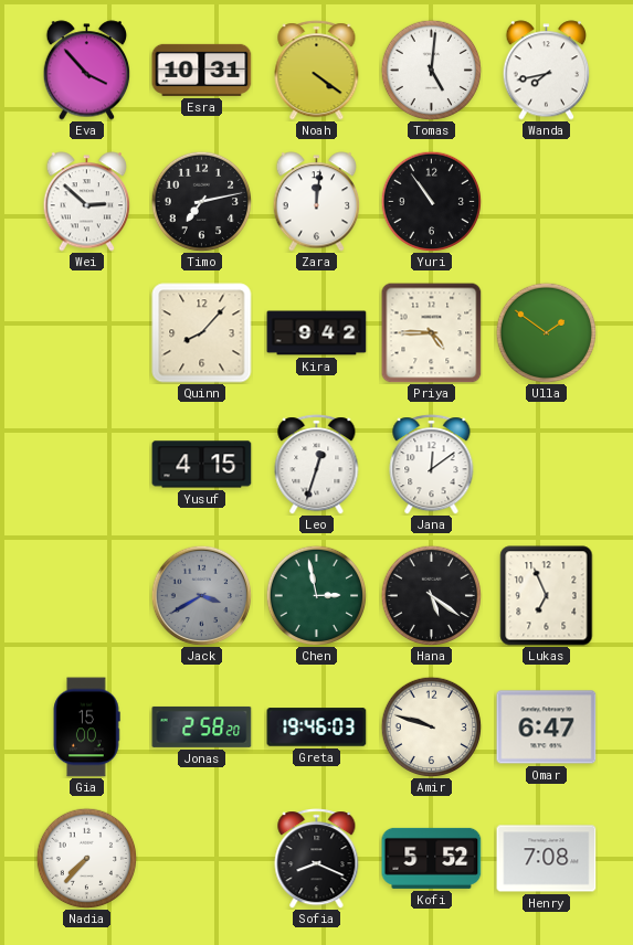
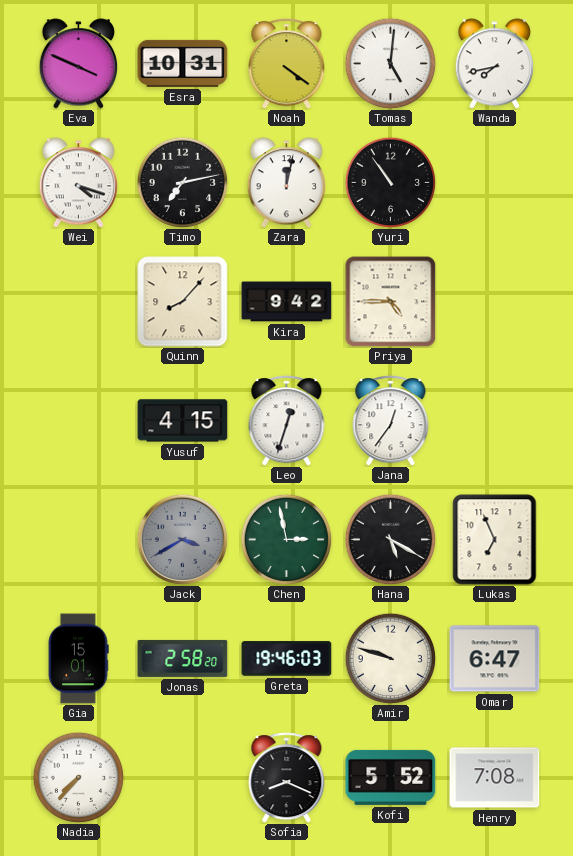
Eva: 3:53 -> 3:49
Wei: 2:52 -> 4:18
Zara: 12:01 -> 12:02
Ulla: 1:51 -> none
Jana: 12:09 -> 12:36
Hana: 5:21 -> 5:20
Gia: 15:00 -> 15:01
